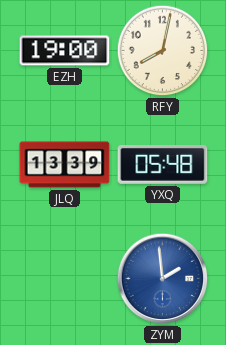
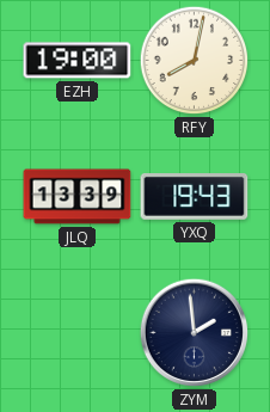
YXQ: 05:48 -> 19:43
ZYM dial: blue -> navy
